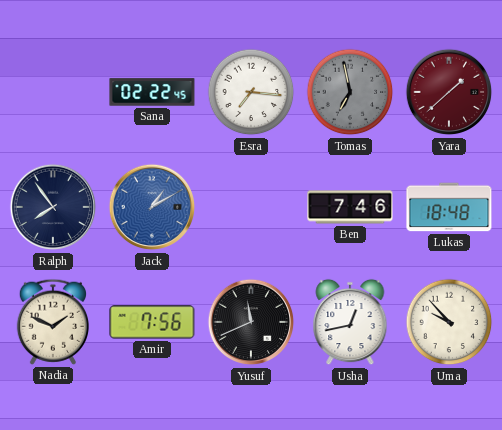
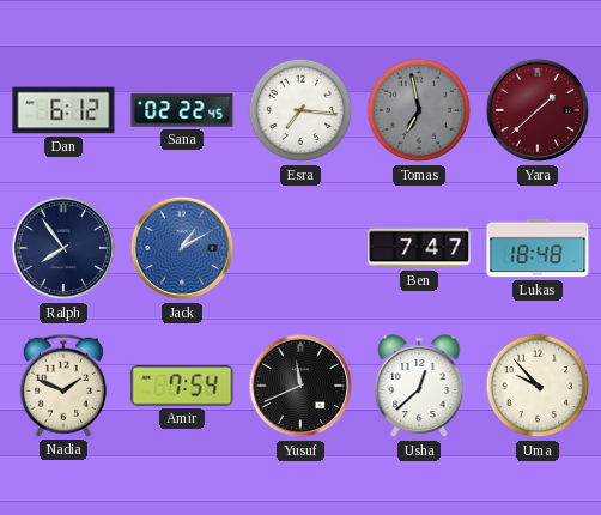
Dan: none -> 6:12
Ben: 7:46 -> 7:47
Amir: 7:56 -> 7:54
Usha: 12:43 -> 12:38
